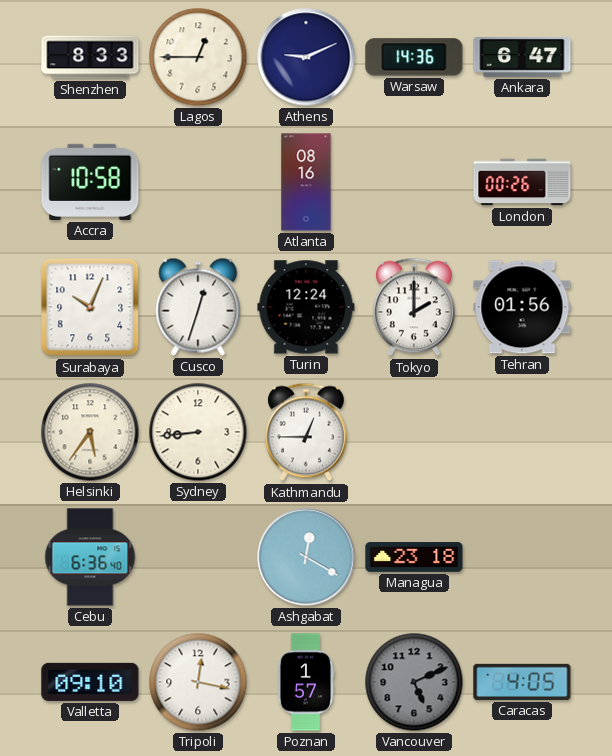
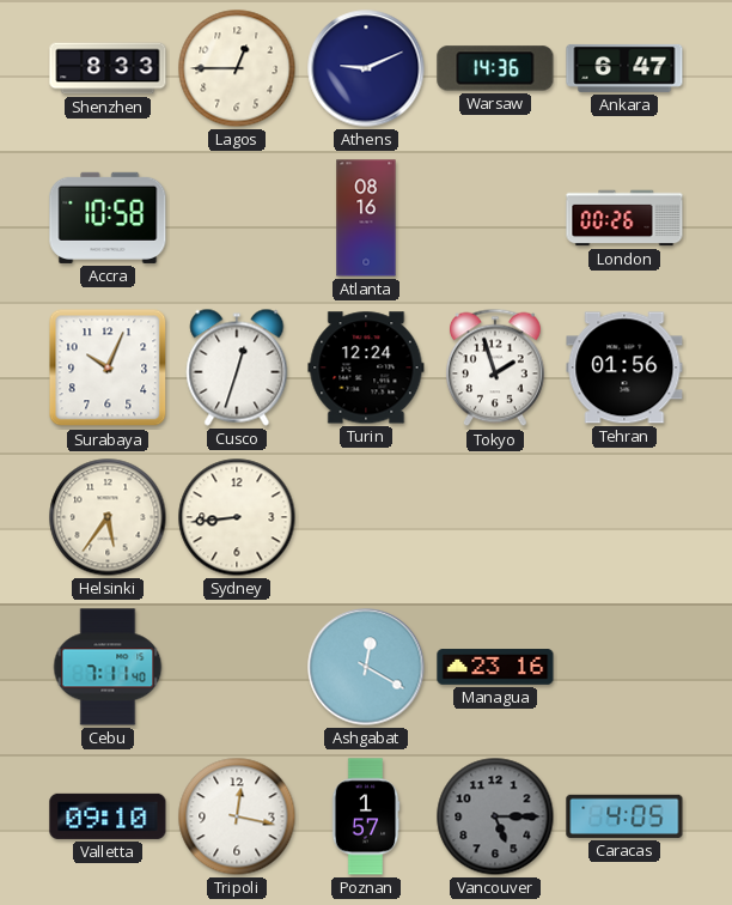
Tokyo: 2:00 -> 1:57
Kathmandu: 12:45 -> none
Cebu: 6:36 -> 7:11
Managua: 23:18 -> 23:16
Vancouver: 5:11 -> 5:15
